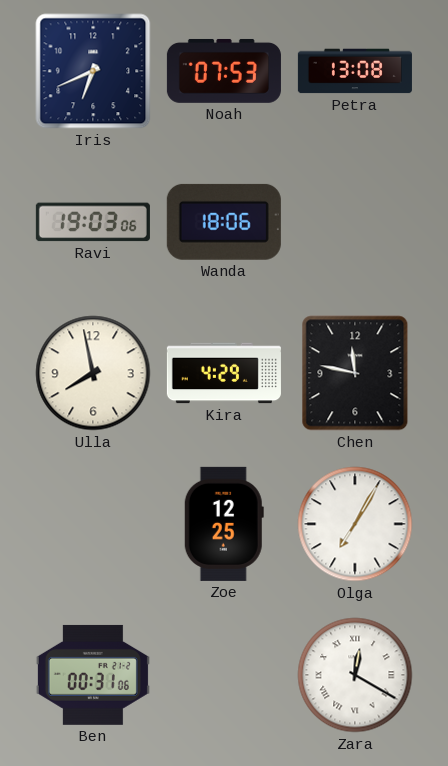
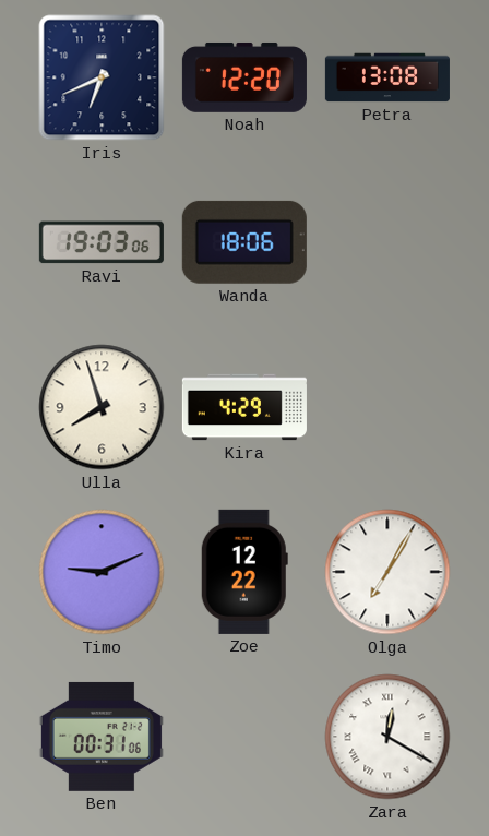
Noah: 07:53 -> 12:20
Ulla: 7:58 -> 7:57
Chen: 11:47 -> none
Timo: none -> 9:11
Zoe: 12:25 -> 12:22
